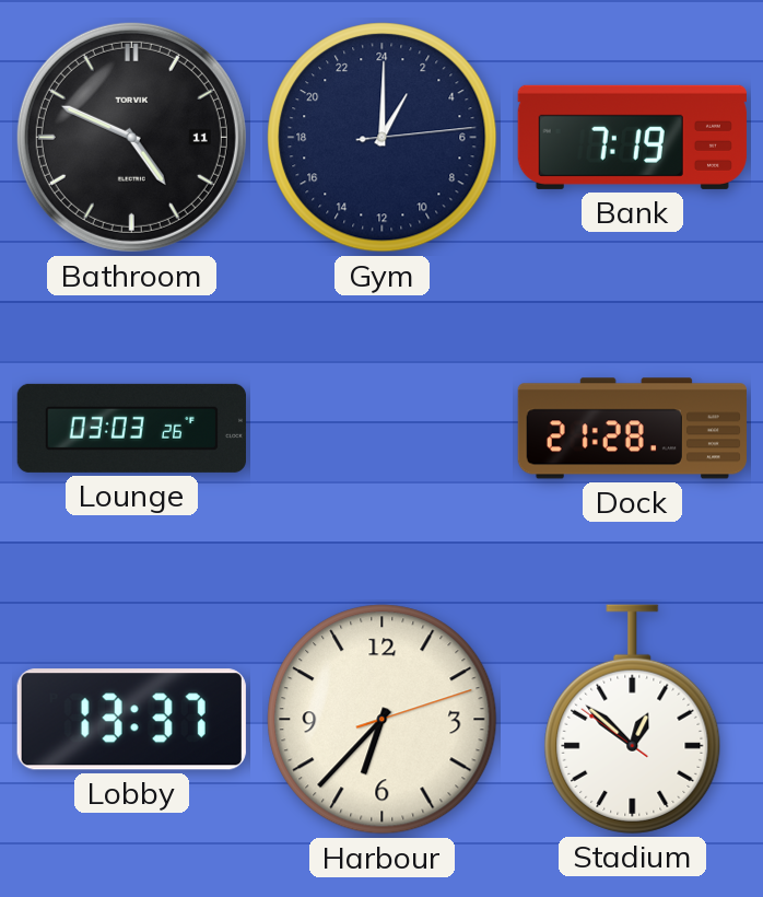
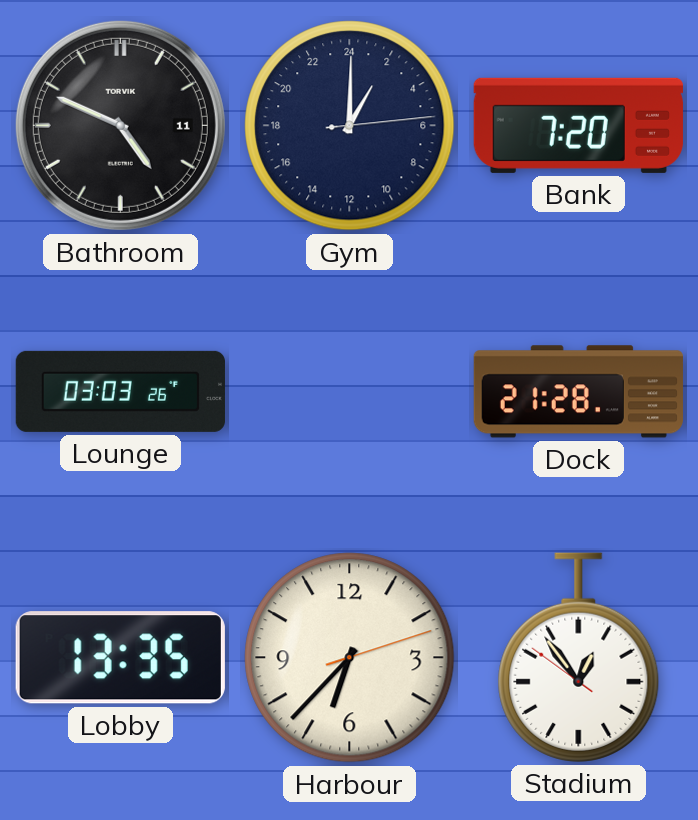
Bank: 7:19 -> 7:20
Lobby: 13:37 -> 13:35
Stadium: 12:51 -> 12:53
